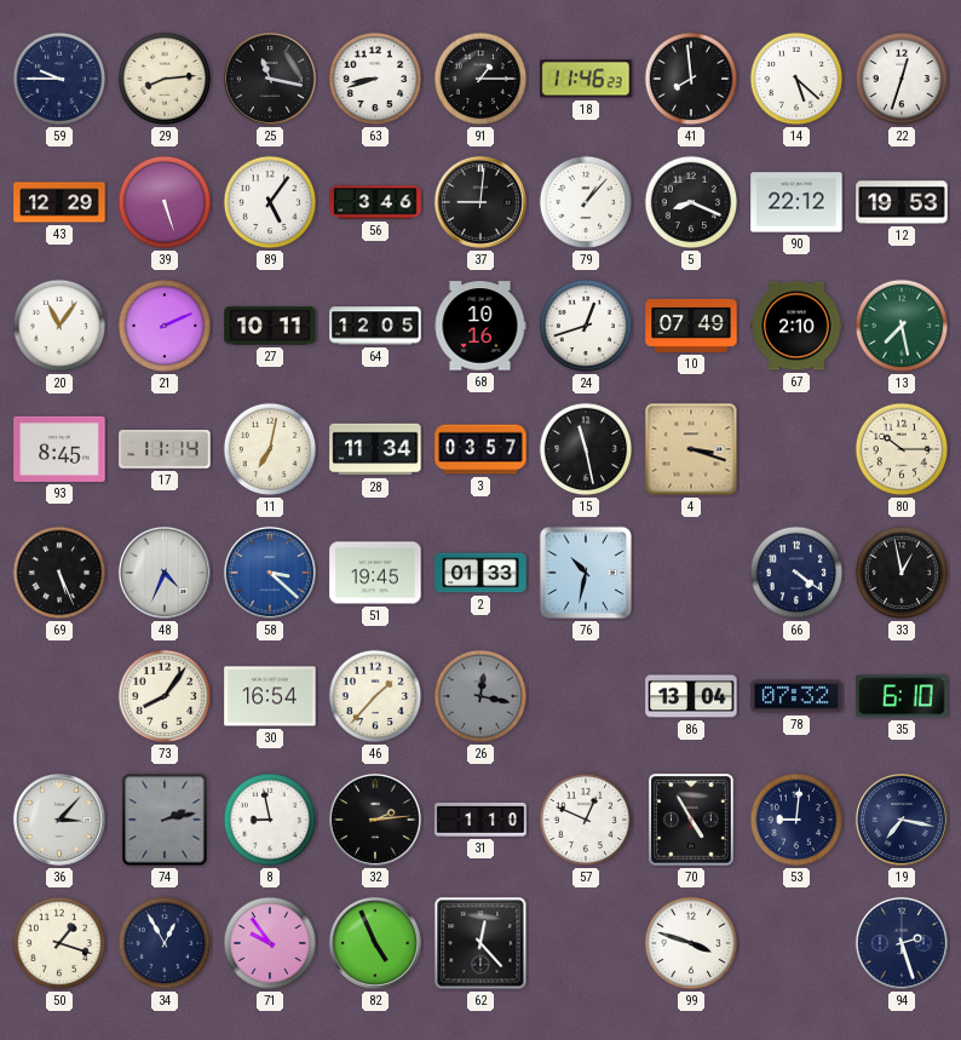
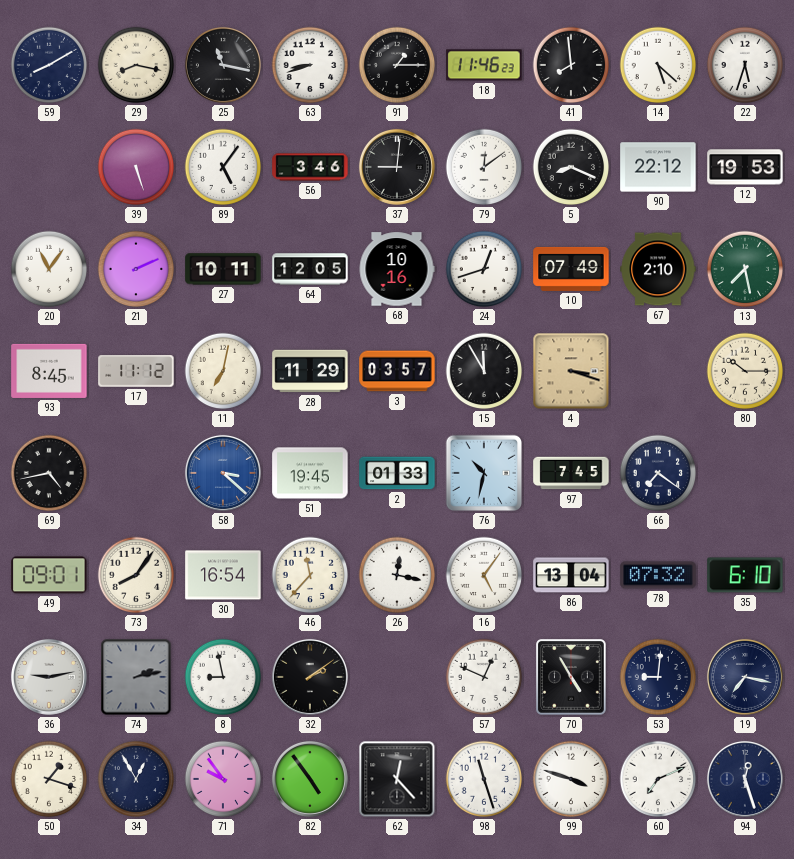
59: 9:45 -> 8:10
29: 8:14 -> 8:17
22: 12:33 -> 5:33
43: 12:29 -> none
79: 1:07 -> 12:09
17: 11:14 -> 11:12
28: 11:34 -> 11:29
15: 11:28 -> 11:55
69: 5:26 -> 4:43
48: 4:34 -> none
97: none -> 7:45
66: 4:21 -> 7:21
33: 12:58 -> none
49: none -> 09:01
46: 1:37 -> 11:37
26 dial: grey -> white
16: none -> 5:06
36: 3:07 -> 9:13
32: 2:14 -> 2:09
31: 1:10 -> none
82: 4:56 -> 4:54
98: none -> 11:27
60: none -> 7:11
94: 2:27 -> 12:27
